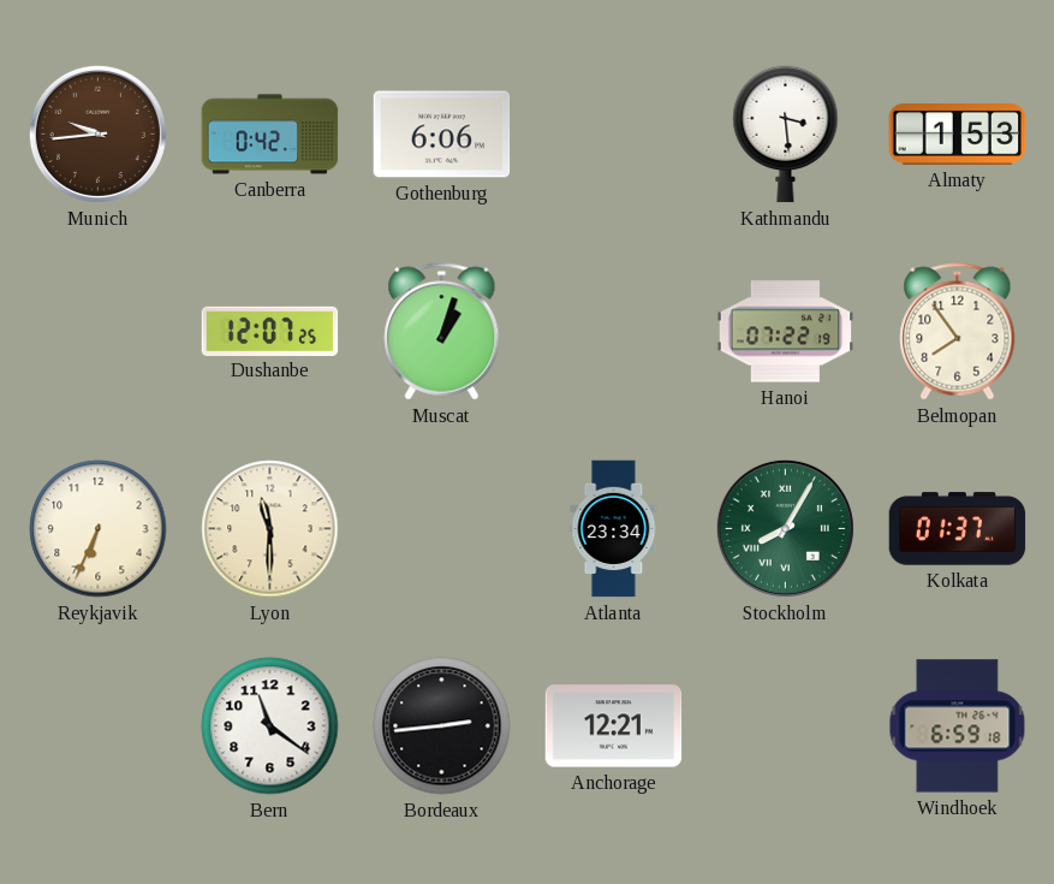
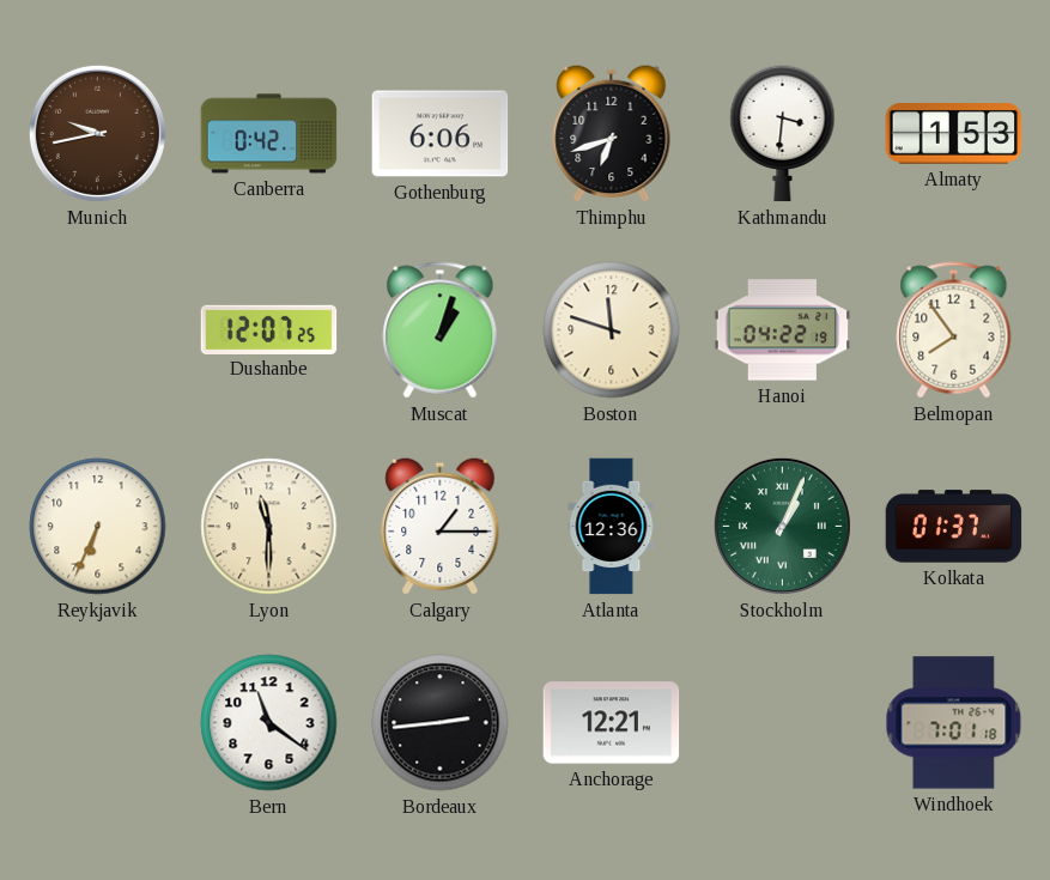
Munich: 9:44 -> 9:43
Thimphu: none -> 6:42
Kathmandu: 3:29 -> 3:31
Boston: none -> 11:48
Hanoi: 07:22 -> 04:22
Calgary: none -> 1:15
Atlanta: 23:34 -> 12:36
Stockholm: 8:05 -> 1:04
Windhoek: 6:59 -> 7:01
